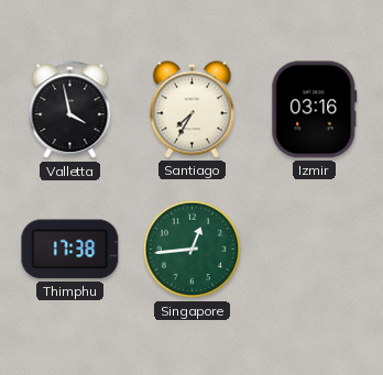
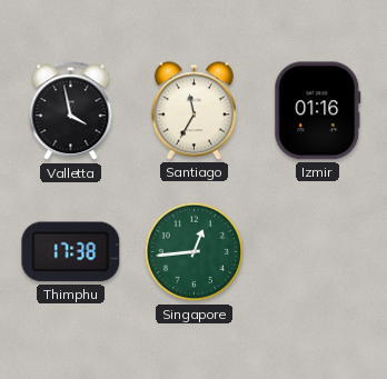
Santiago: 7:35 -> 11:35
Izmir: 03:16 -> 01:16
